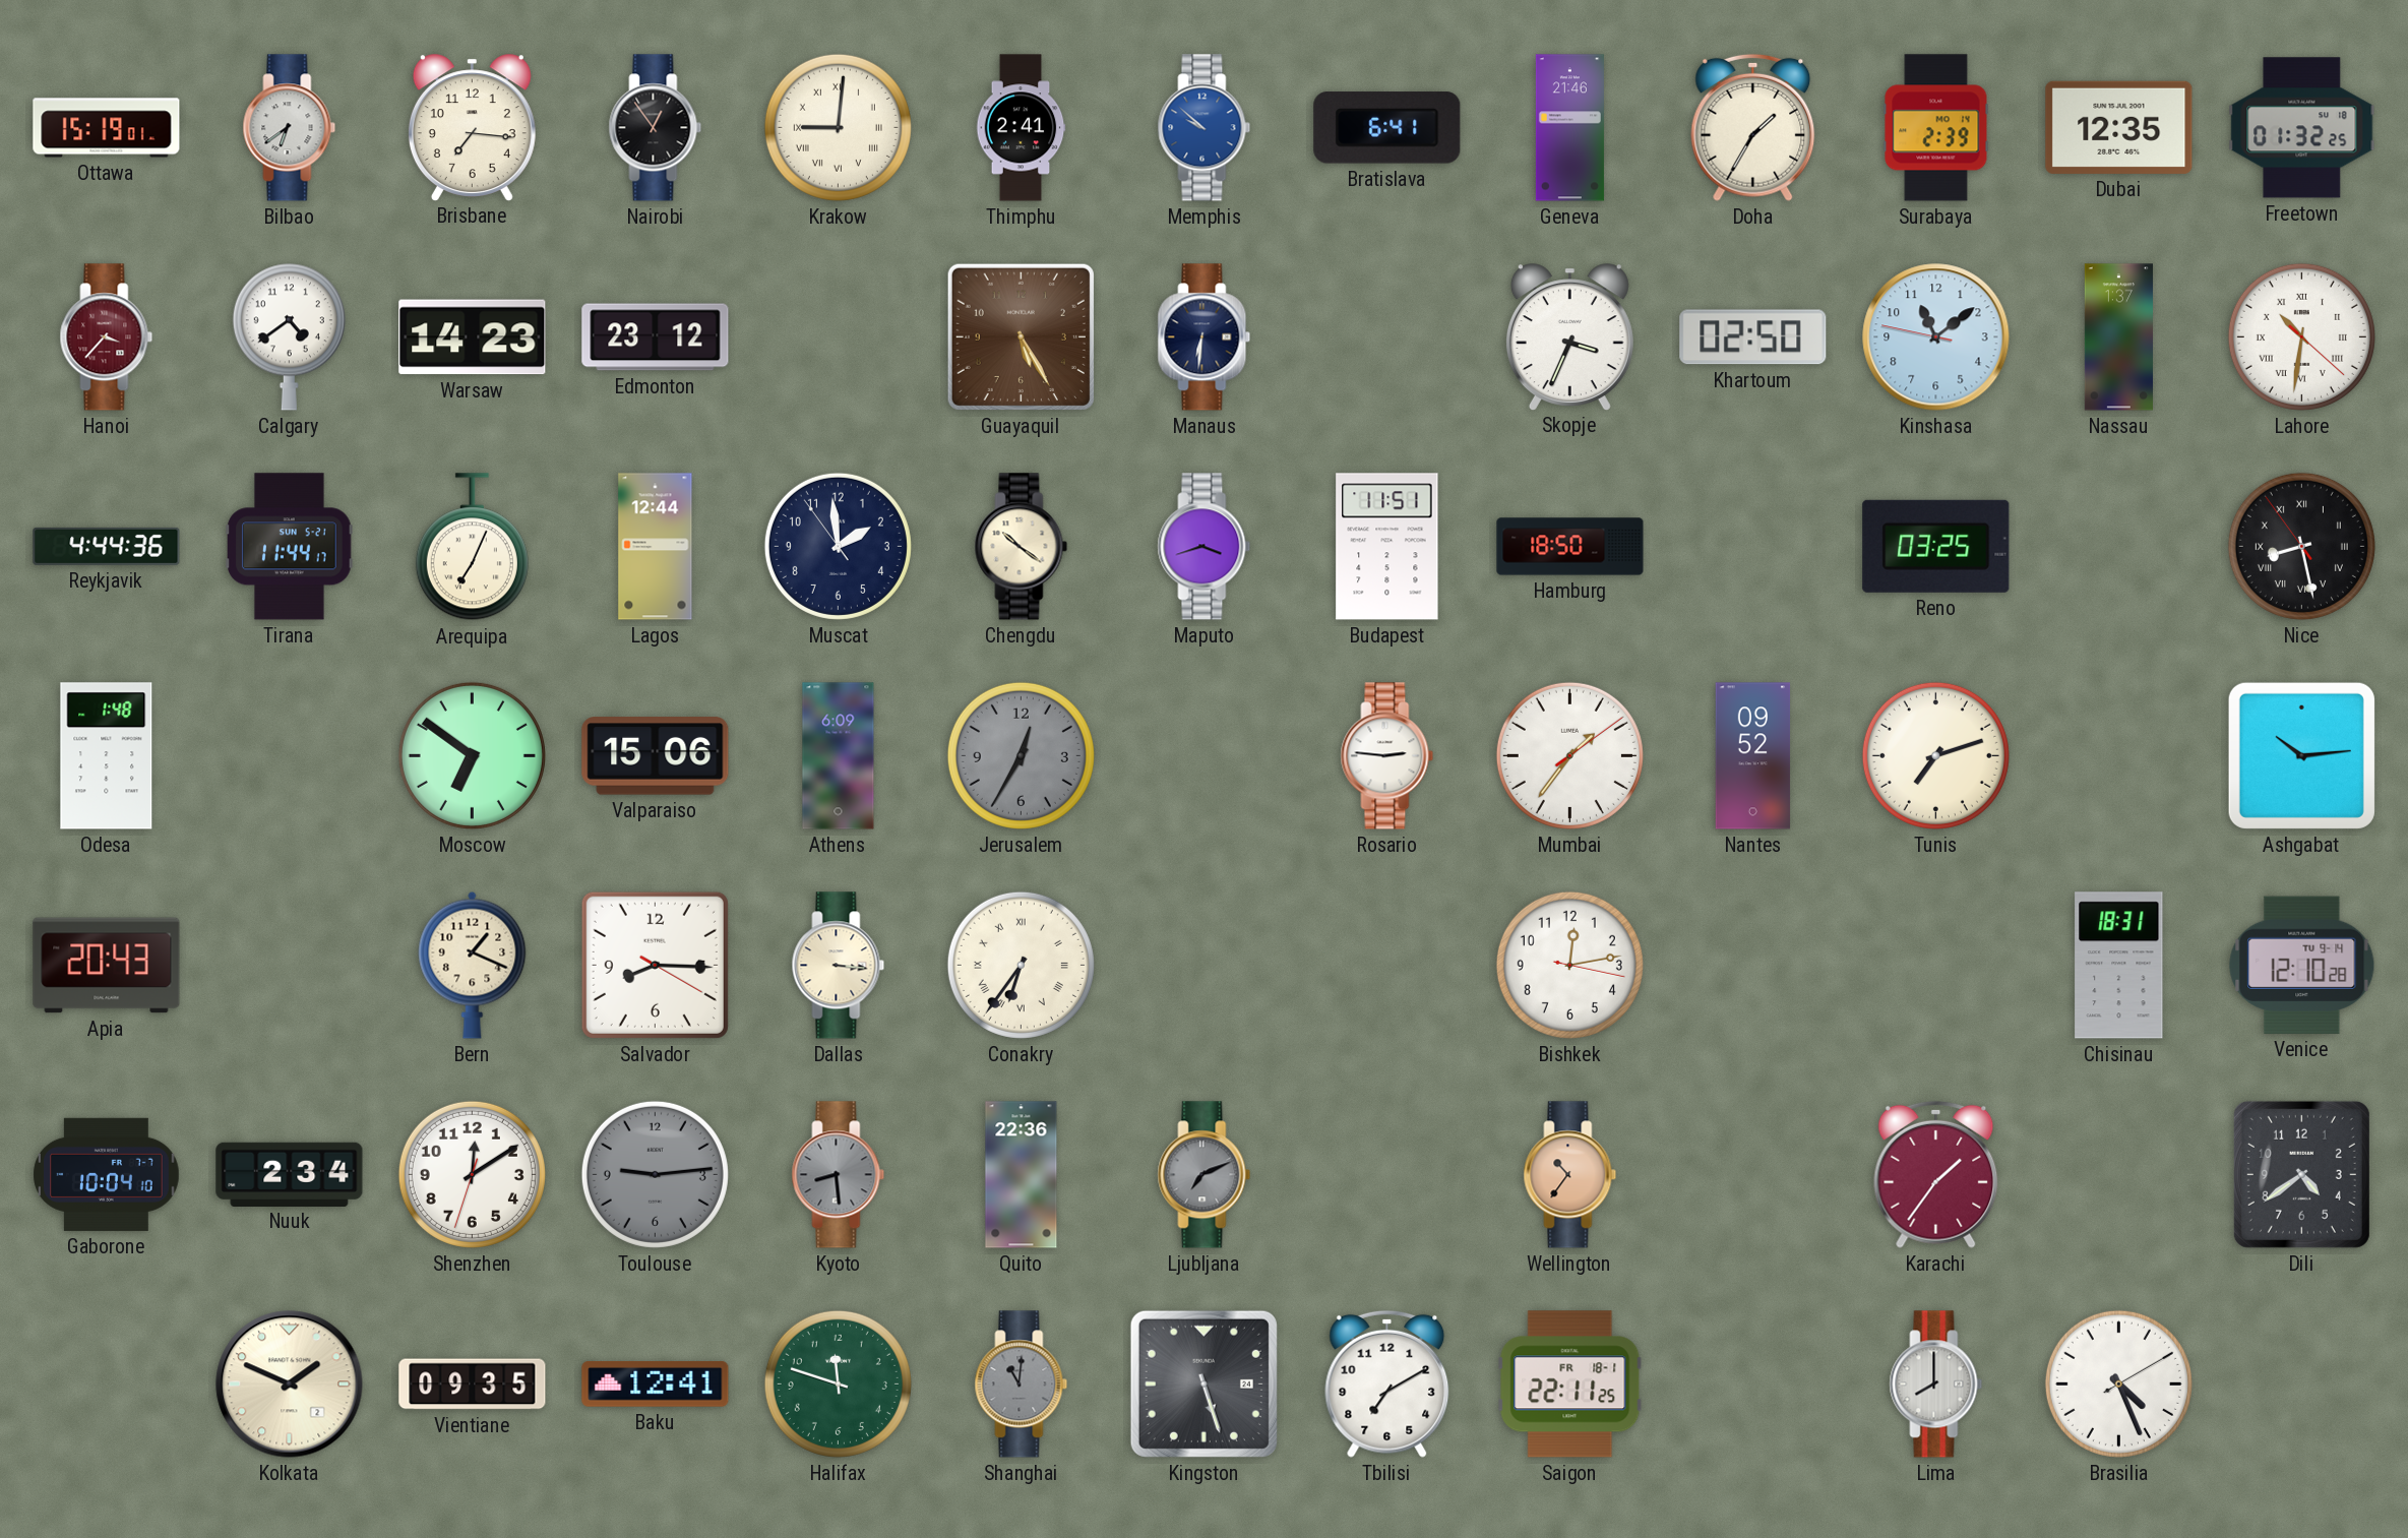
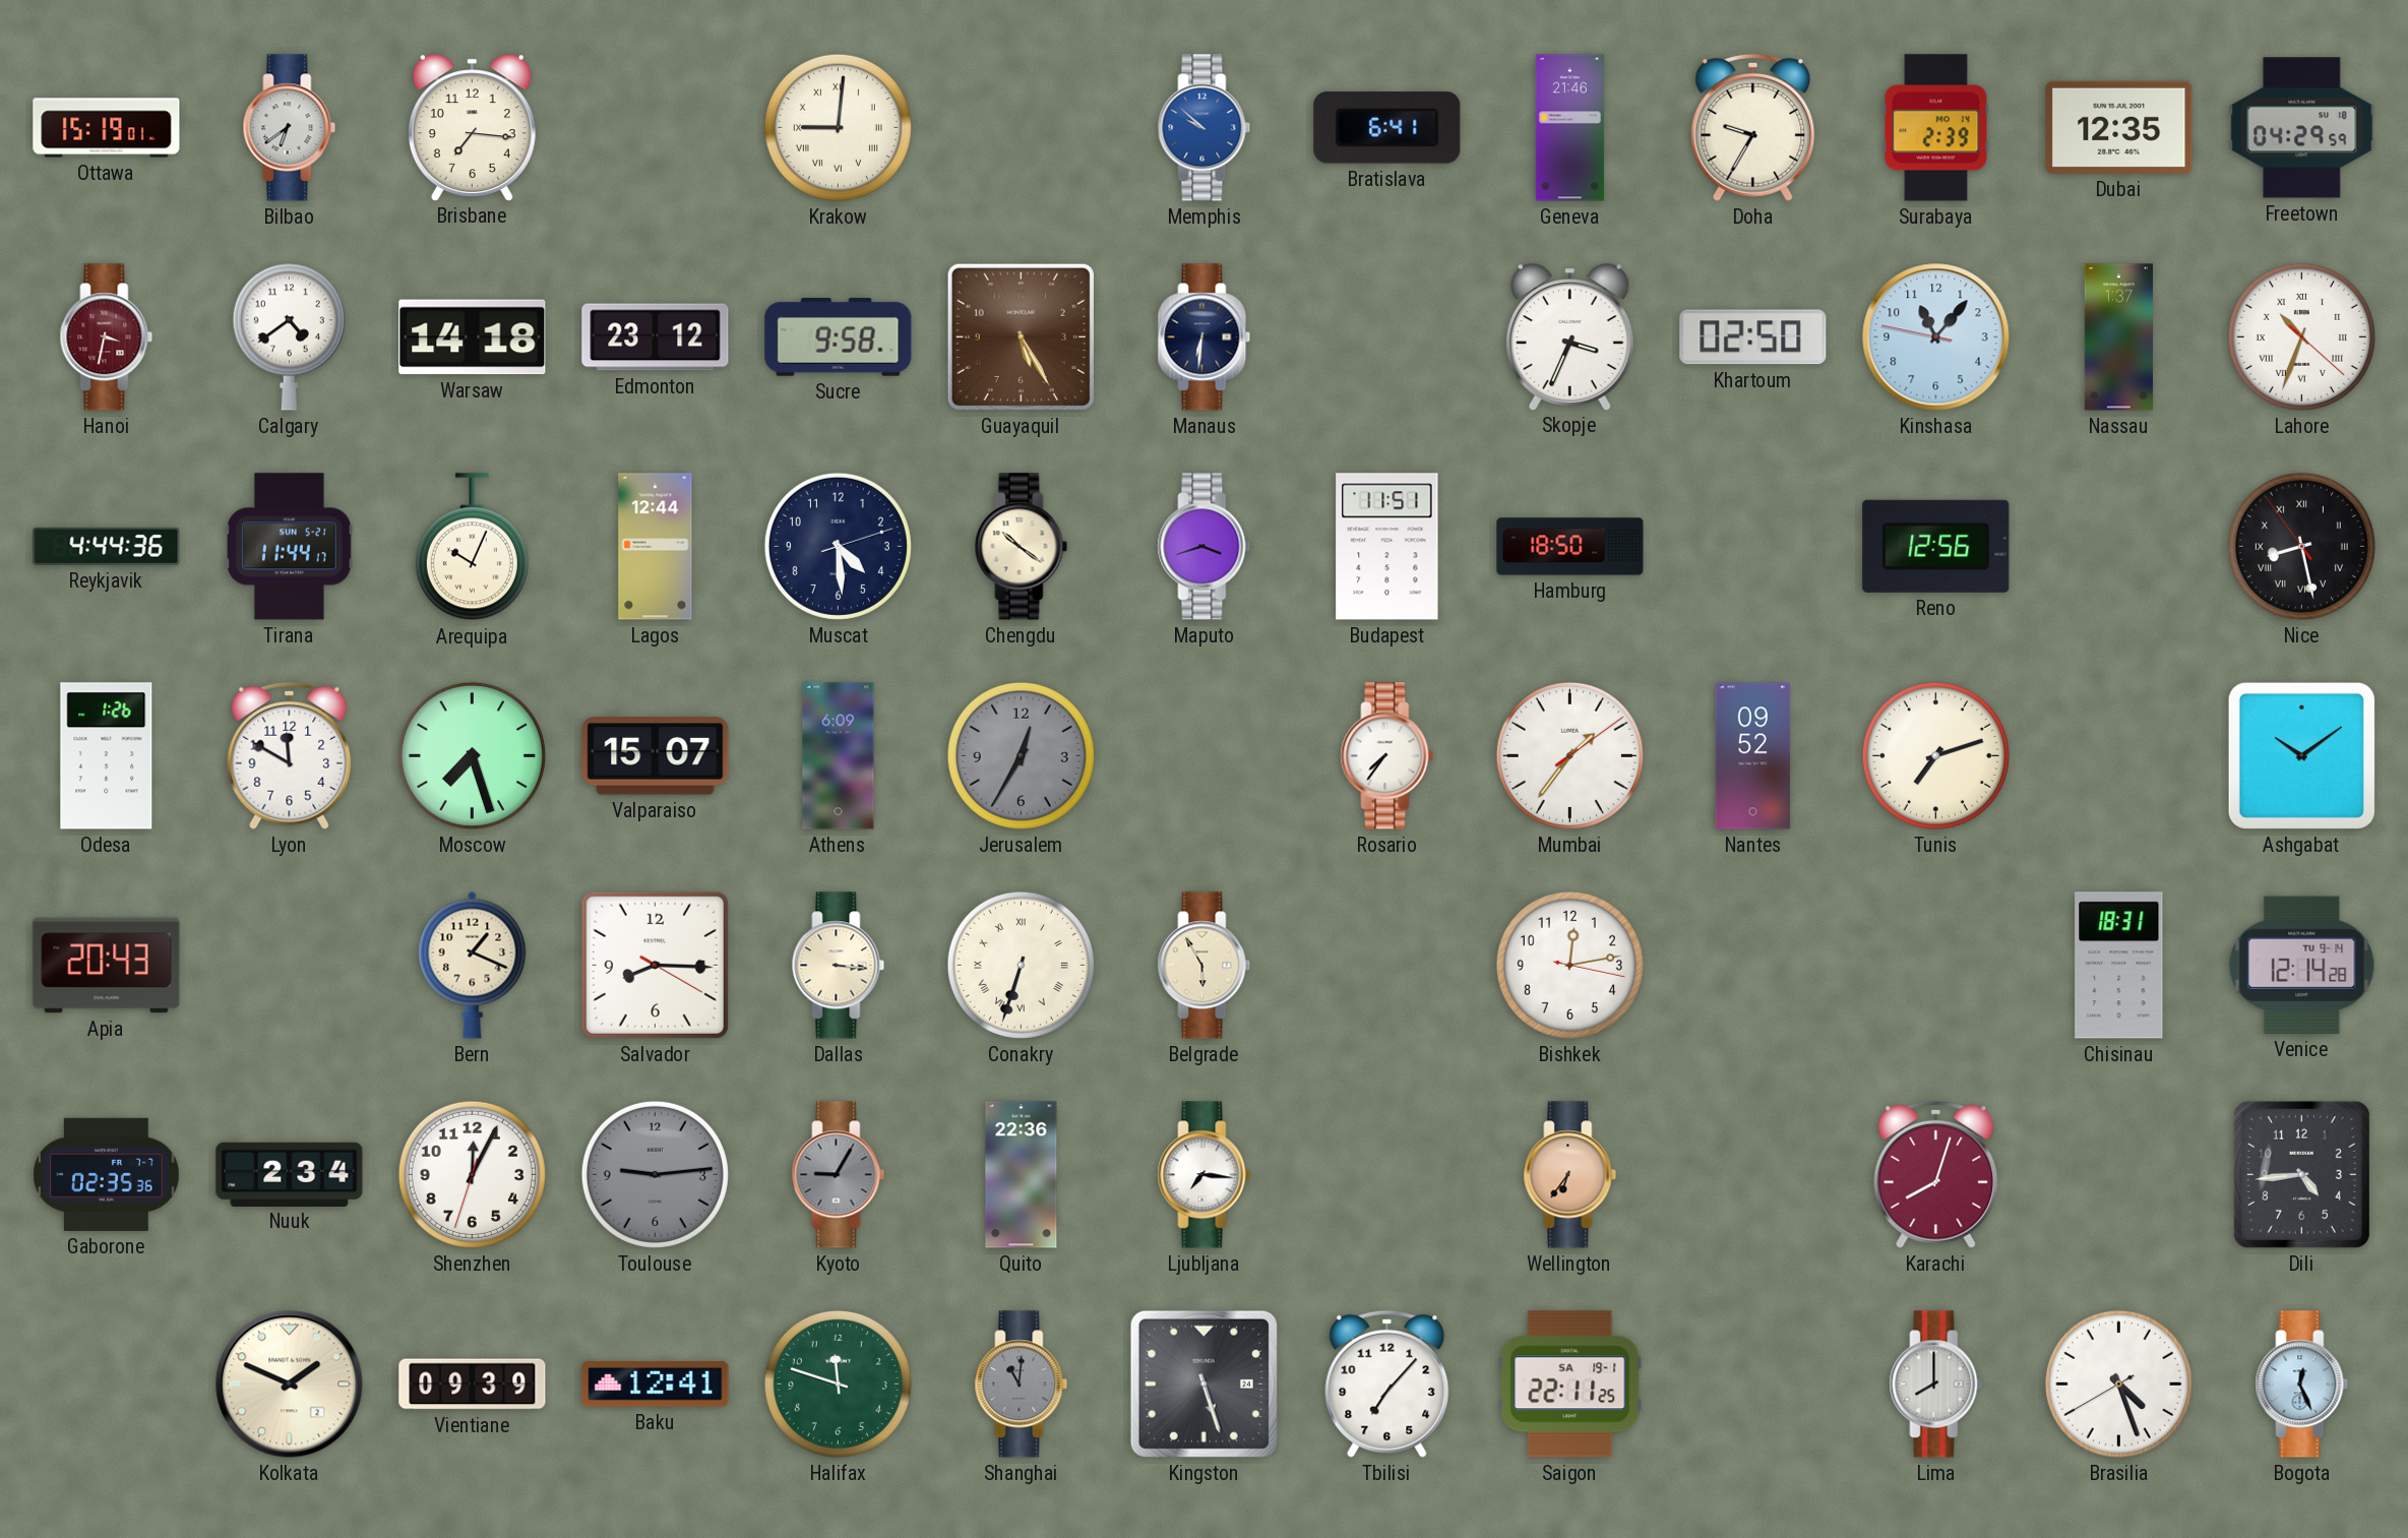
Nairobi: 12:54 -> none
Thimphu: 2:41 -> none
Doha: 1:35 -> 9:35
Freetown: 01:32 -> 04:29
Hanoi: 3:37 -> 3:32
Warsaw: 14:23 -> 14:18
Sucre: none -> 9:58
Kinshasa: 11:08 -> 11:06
Lahore: 10:31 -> 10:33
Arequipa: 7:04 -> 10:04
Muscat: 1:58 -> 4:29
Reno: 03:25 -> 12:56
Odesa: 1:48 -> 1:26
Lyon: none -> 11:50
Moscow: 6:51 -> 7:27
Valparaiso: 15:06 -> 15:07
Rosario: 2:46 -> 7:36
Ashgabat: 10:14 -> 10:09
Conakry: 6:36 -> 6:33
Belgrade: none -> 5:55
Venice: 12:10 -> 12:14
Gaborone: 10:04 -> 02:35
Shenzhen: 12:09 -> 12:04
Kyoto: 8:29 -> 9:05
Ljubljana: 7:11 -> 7:16
Ljubljana dial: grey -> white
Wellington: 10:36 -> 6:36
Karachi: 1:36 -> 8:03
Dili: 4:39 -> 4:44
Vientiane: 09:35 -> 09:39
Tbilisi: 7:10 -> 7:07
Saigon date: FR 18-1 -> SA 19-1
Brasilia: 4:26:10 -> 4:26:40
Bogota: none -> 12:26
